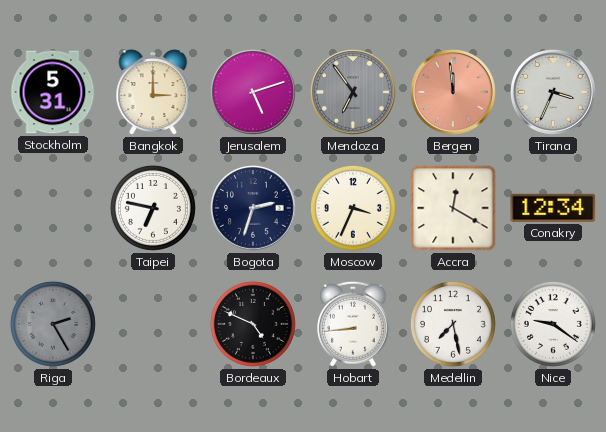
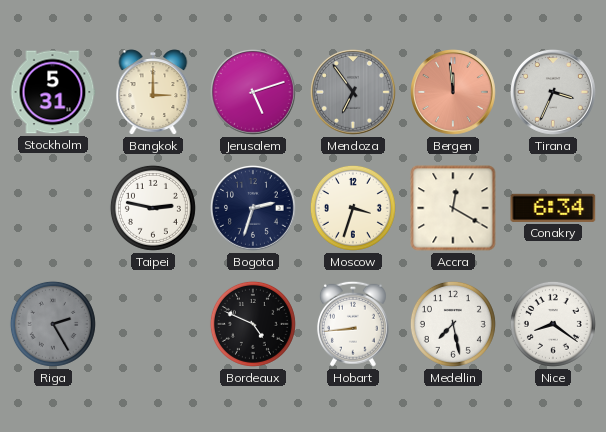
Taipei: 6:47 -> 2:47
Moscow: 3:34 -> 3:33
Conakry: 12:34 -> 6:34
Nice: 9:21 -> 8:21
